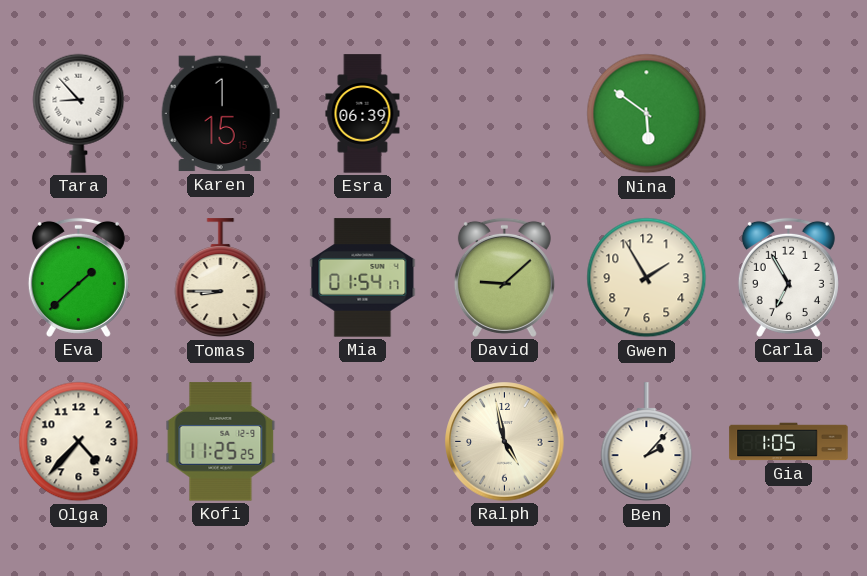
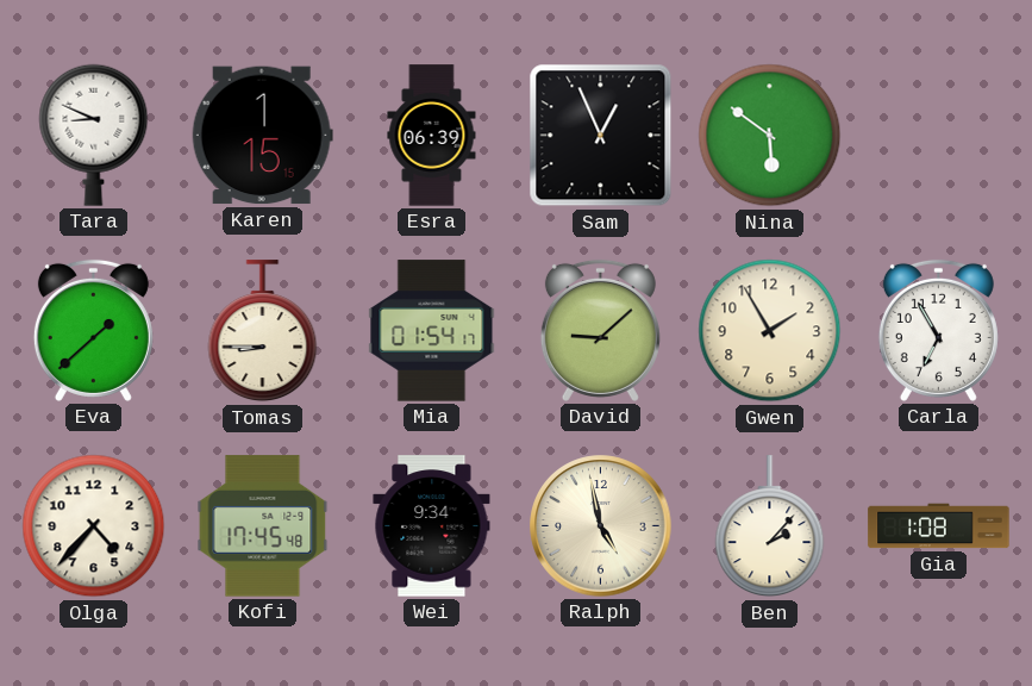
Tara: 8:53 -> 8:49
Sam: none -> 12:56
Kofi: 11:25 -> 17:45
Wei: none -> 9:34
Gia: 1:05 -> 1:08
